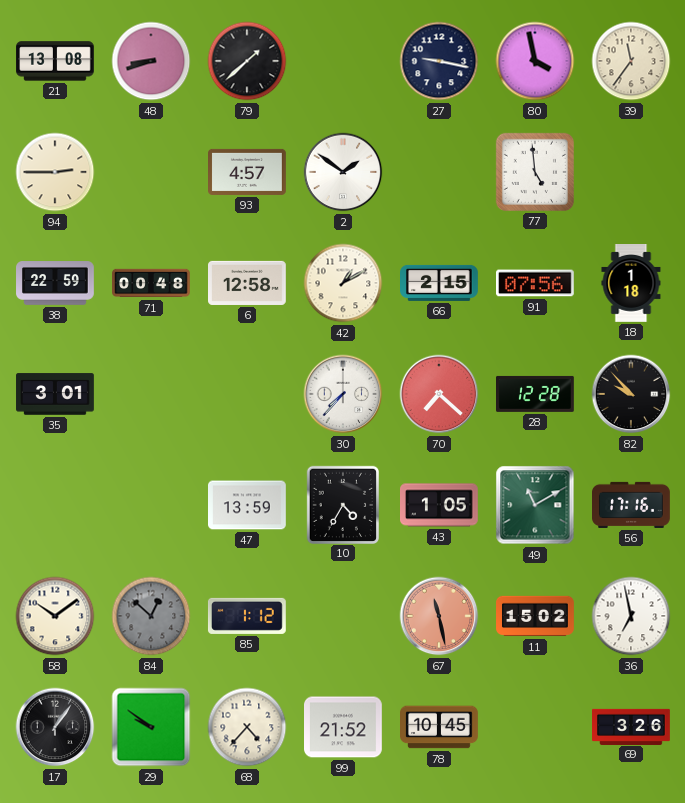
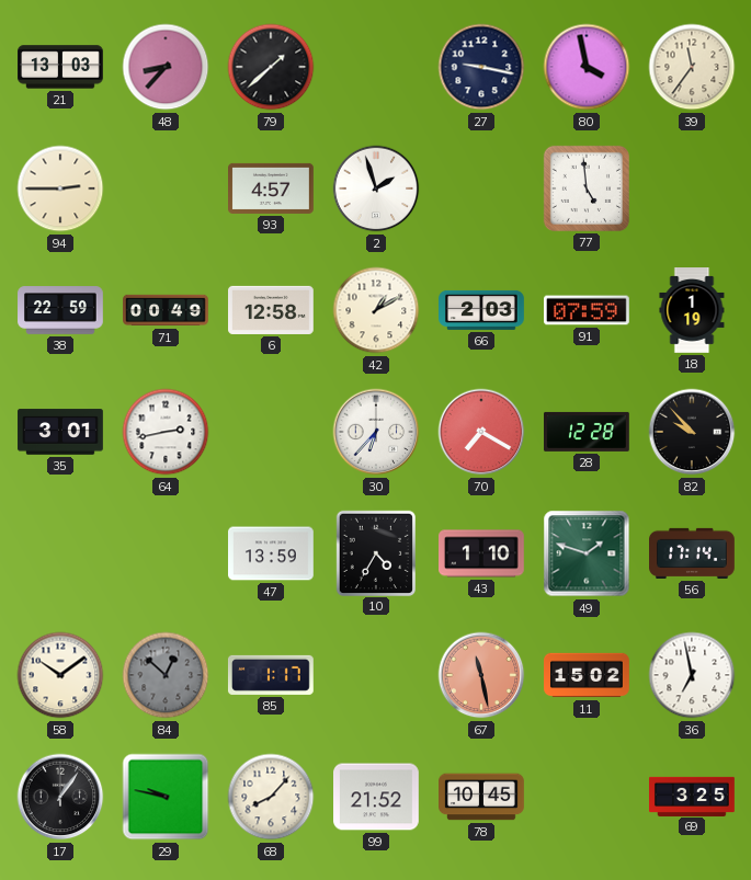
21: 13:08 -> 13:03
48: 8:42 -> 8:37
2: 1:51 -> 1:57
71: 00:48 -> 00:49
66: 2:15 -> 2:03
91: 07:56 -> 07:59
18: 1:18 -> 1:19
64: none -> 2:43
30: 7:37 -> 6:37
70: 7:22 -> 7:20
43: 1:05 -> 1:10
49: 11:10 -> 1:48
56: 17:16 -> 17:14
85: 1:12 -> 1:17
29: 9:51 -> 9:47
68: 4:37 -> 8:07
69: 3:26 -> 3:25
